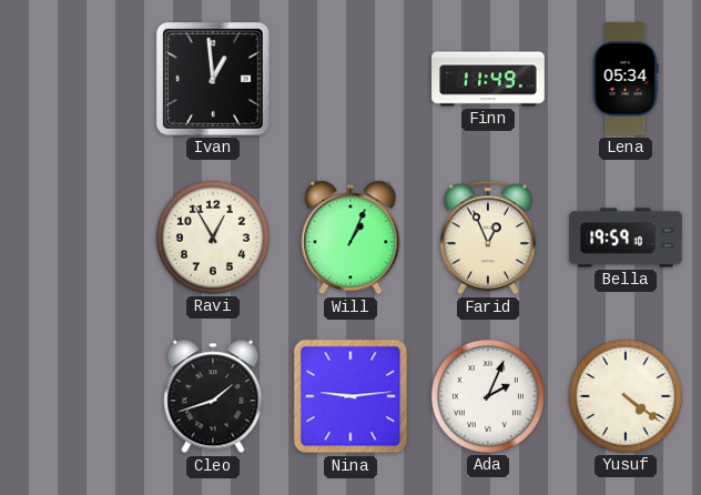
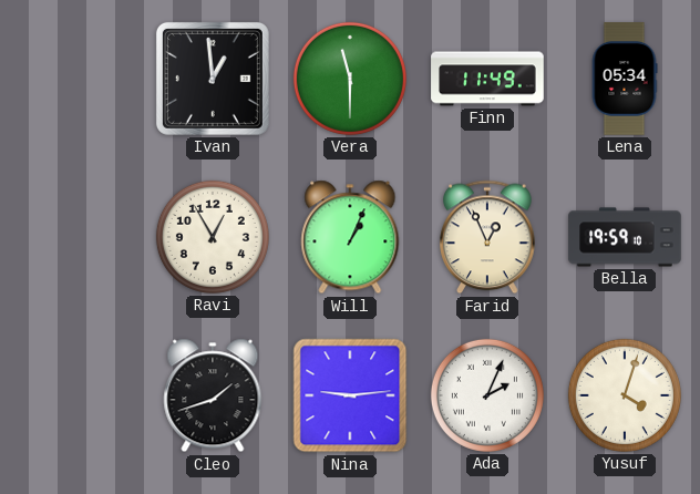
Vera: none -> 11:30
Yusuf: 4:21 -> 4:03
